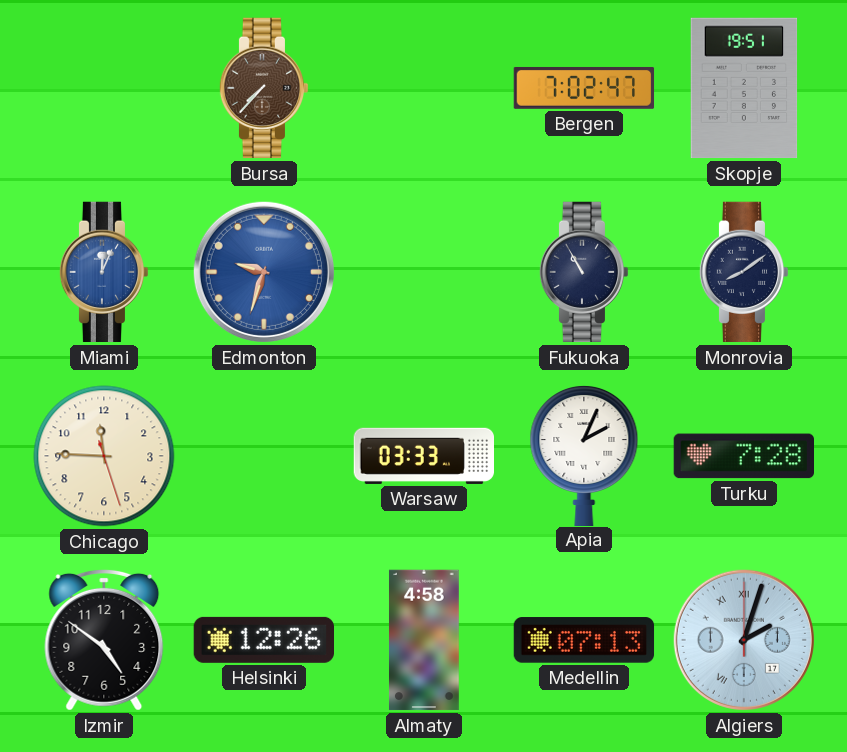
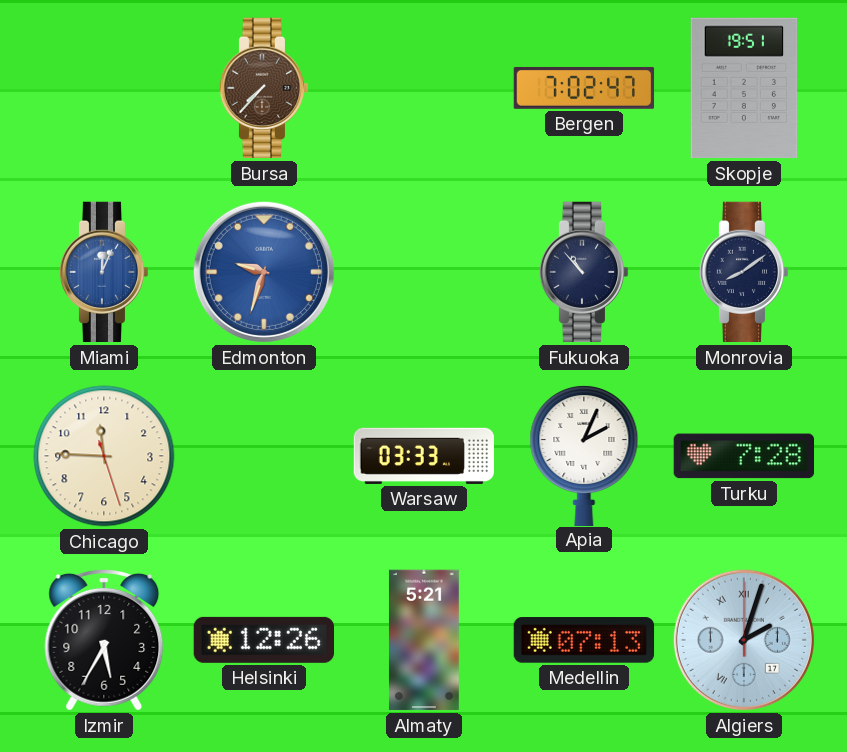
Fukuoka: 10:55 -> 10:53
Izmir: 4:51 -> 5:35
Almaty: 4:58 -> 5:21
